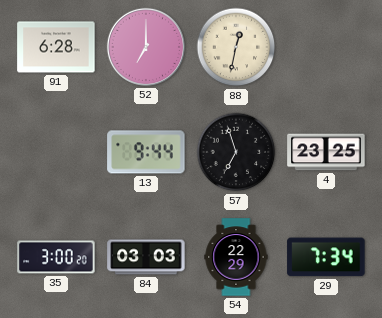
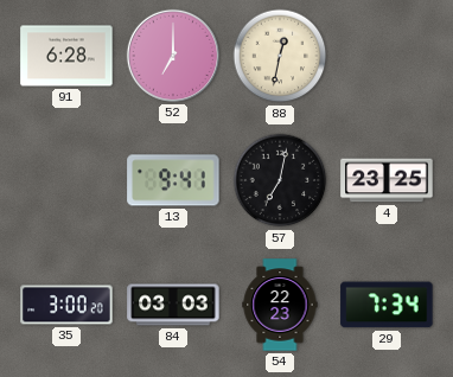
13: 9:44 -> 9:41
57: 6:57 -> 7:02
54: 22:29 -> 22:23
